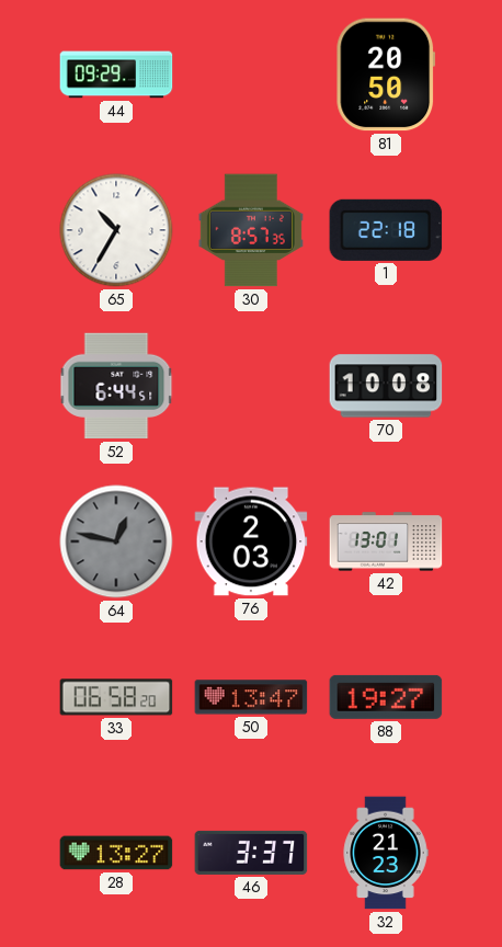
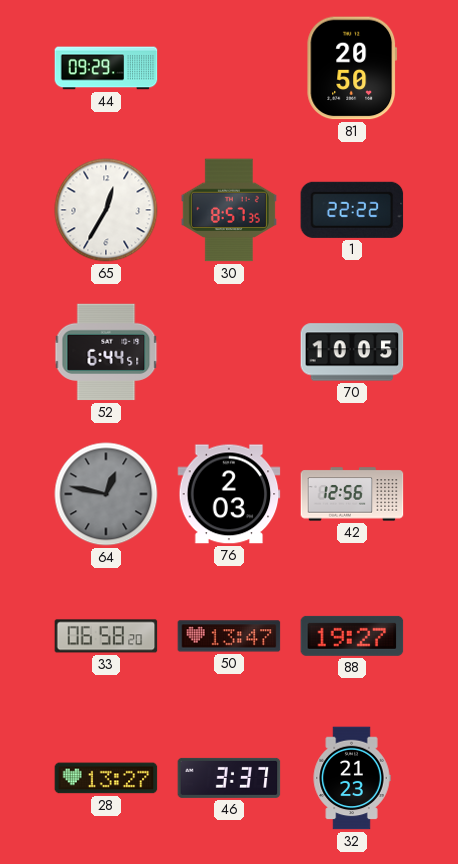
65: 10:35 -> 12:35
1: 22:18 -> 22:22
70: 10:08 -> 10:05
42: 13:01 -> 12:56
